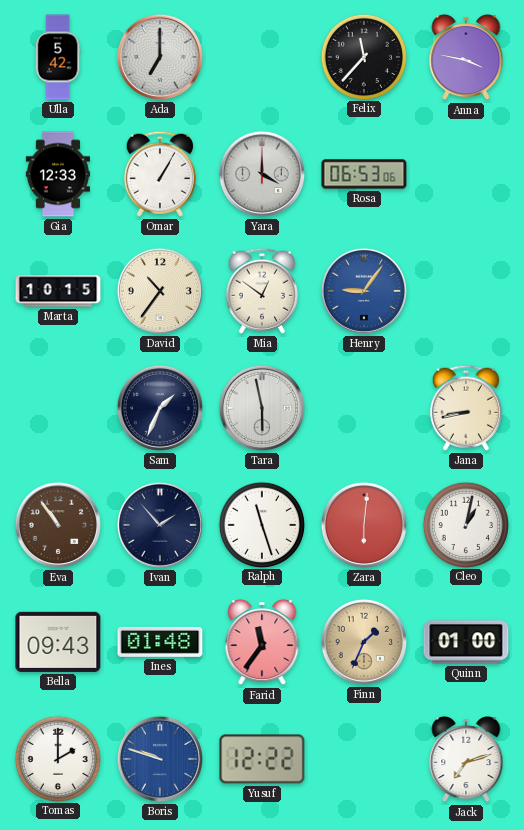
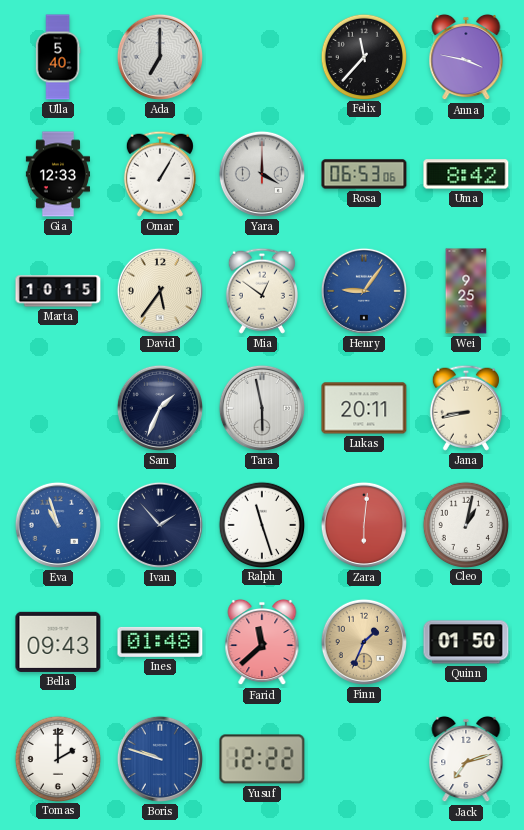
Ulla: 5:42 -> 5:40
Uma: none -> 8:42
David: 10:36 -> 5:36
Wei: none -> 9:25
Lukas: none -> 20:11
Eva: 10:54 -> 10:57
Eva dial: brown -> blue
Farid: 11:36 -> 11:38
Quinn: 01:00 -> 01:50
